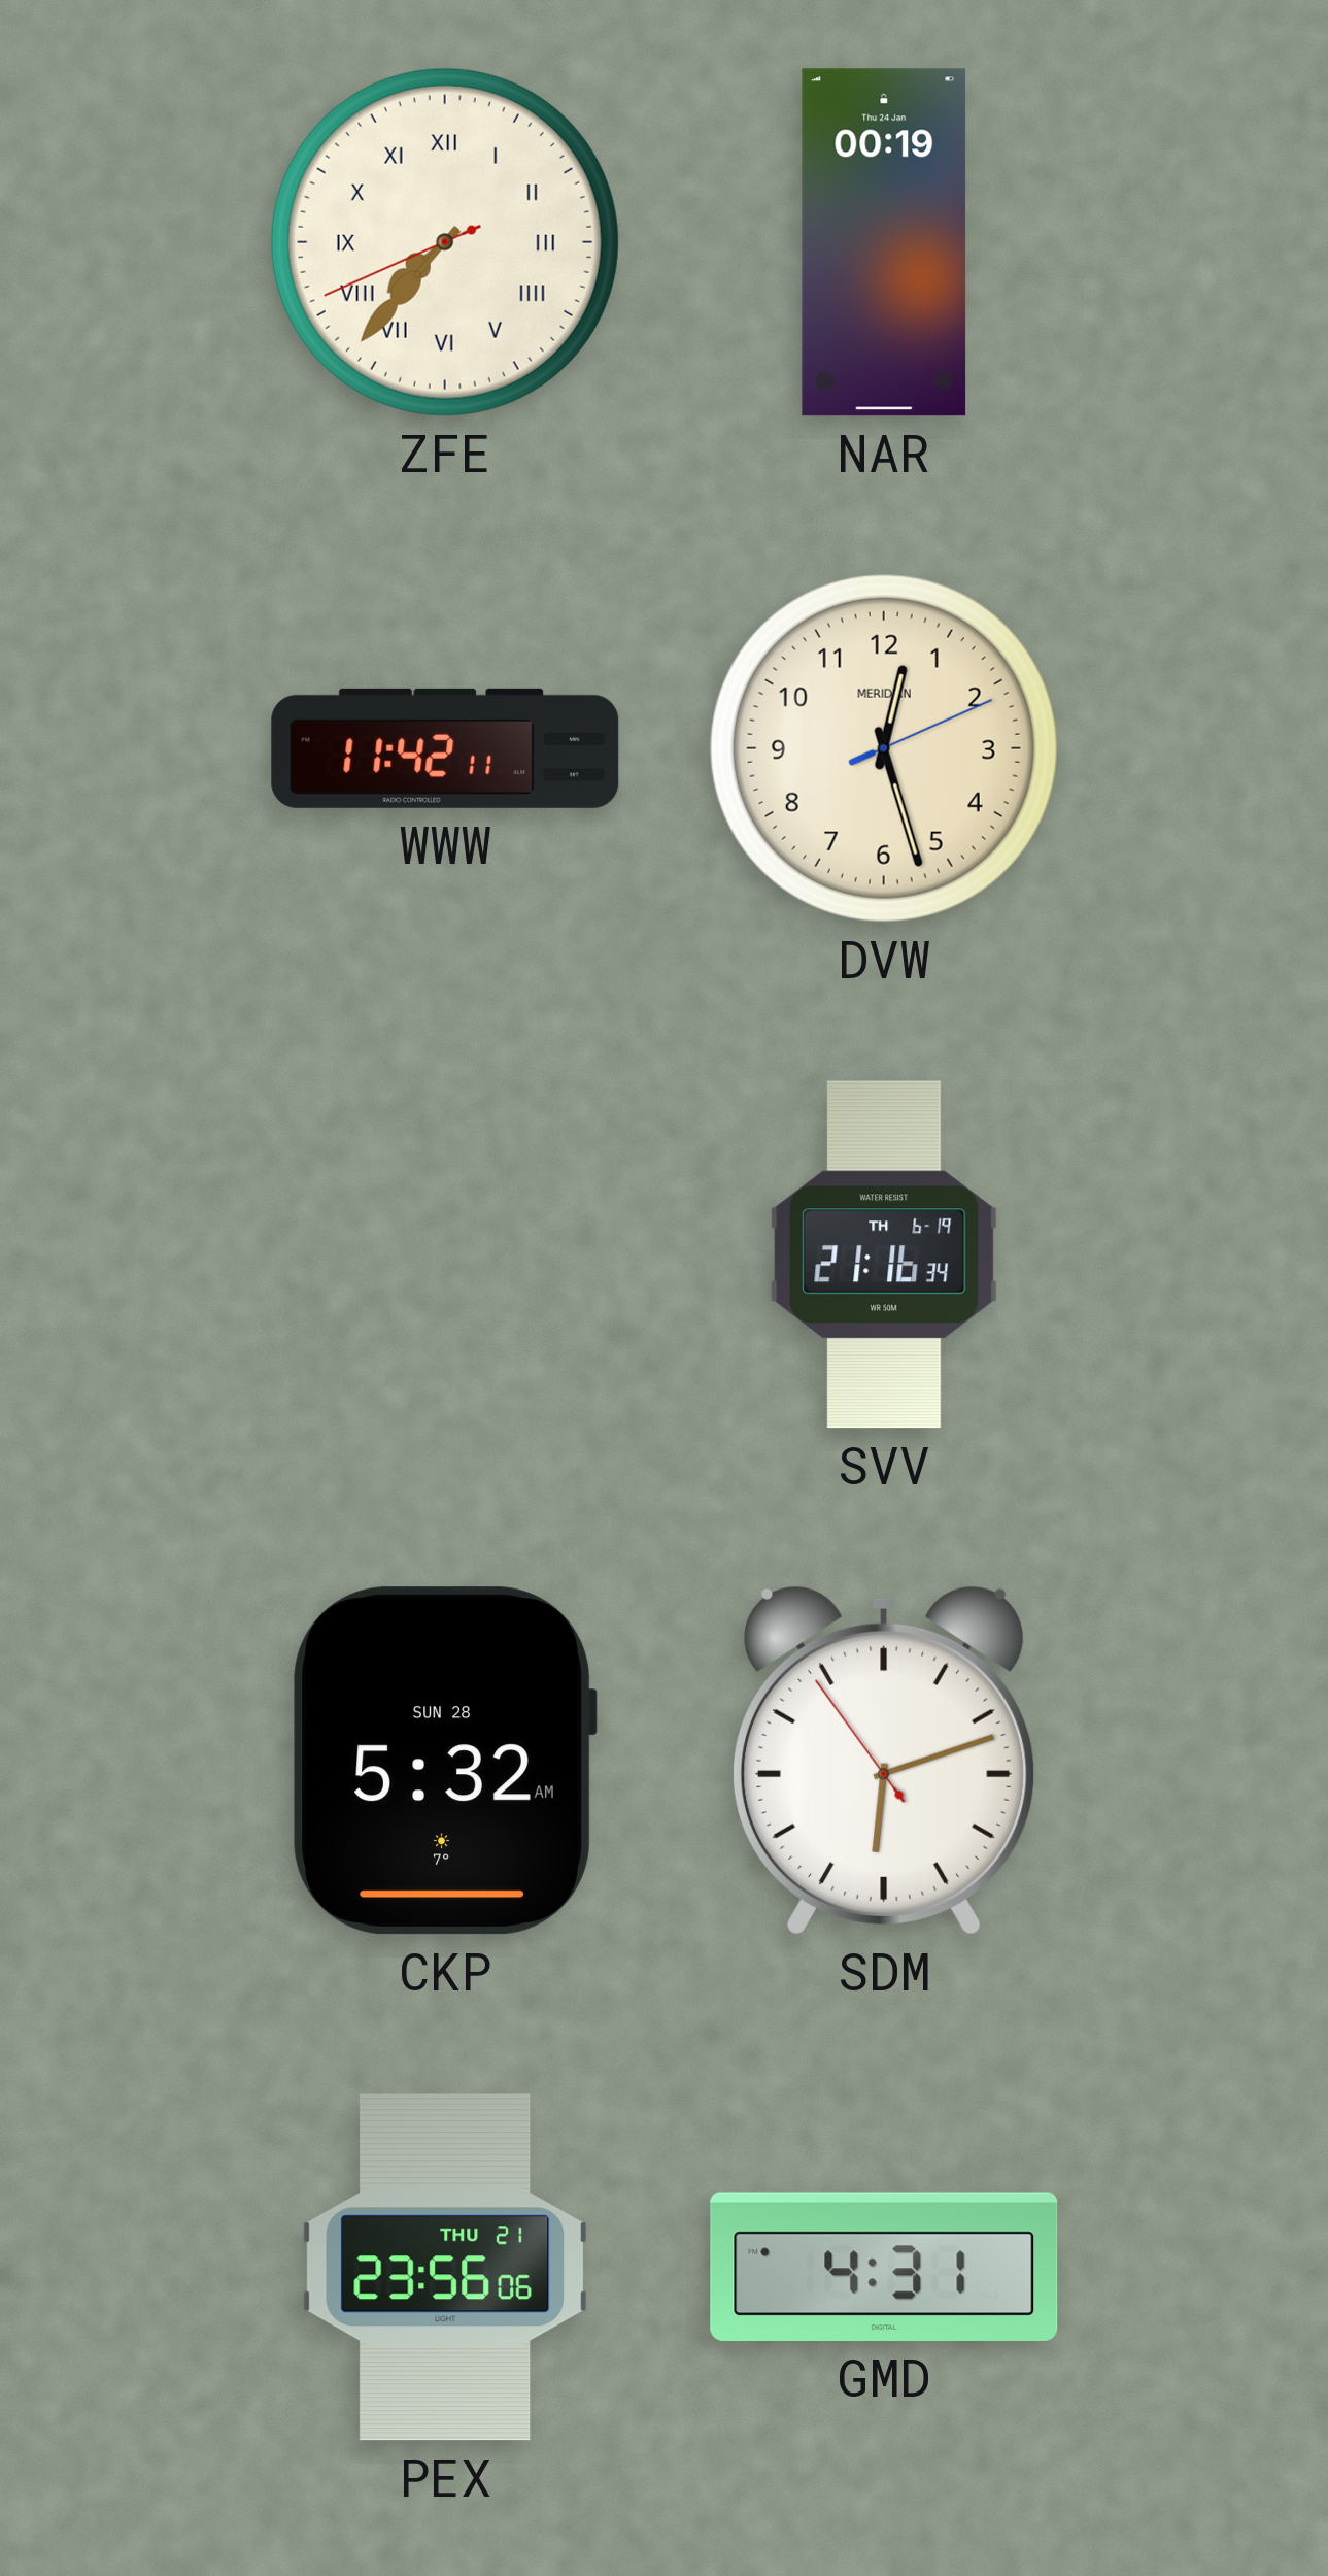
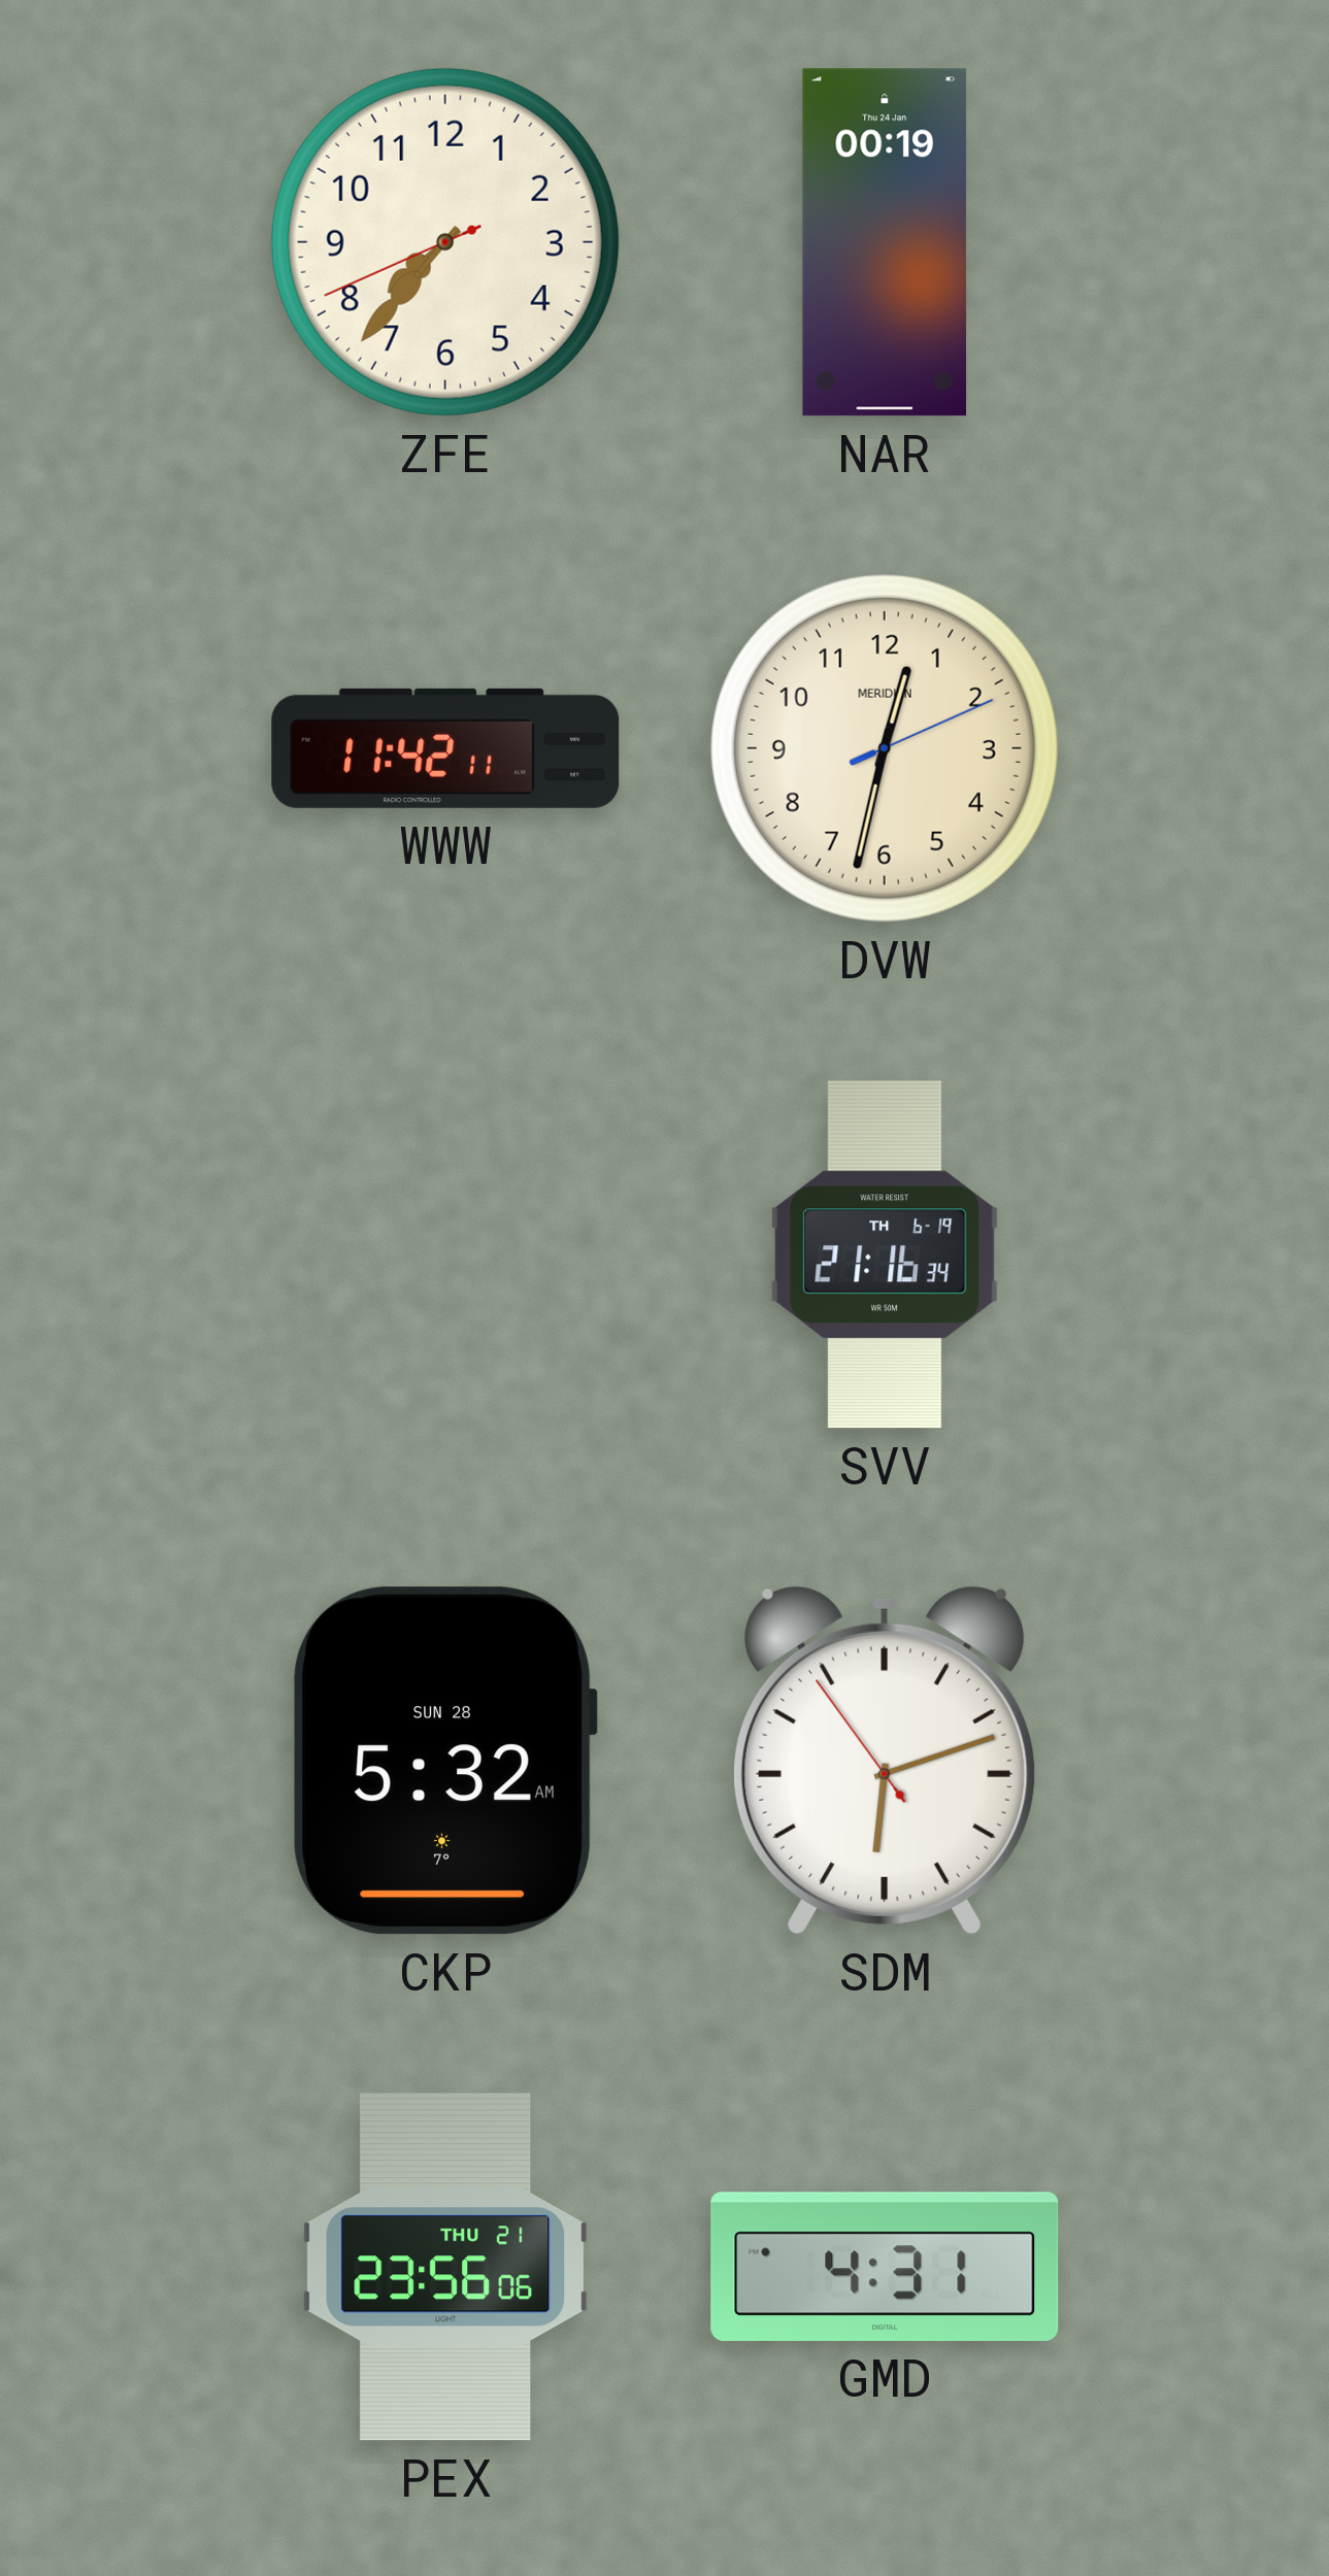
ZFE numerals: Roman -> Arabic
DVW: 12:27 -> 12:32
